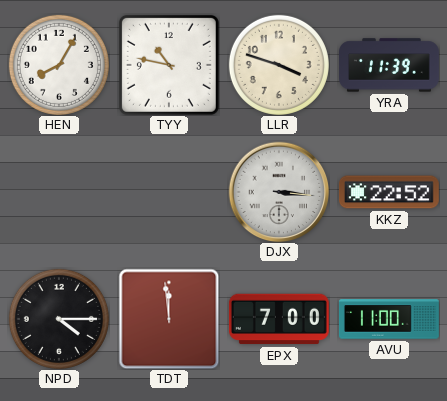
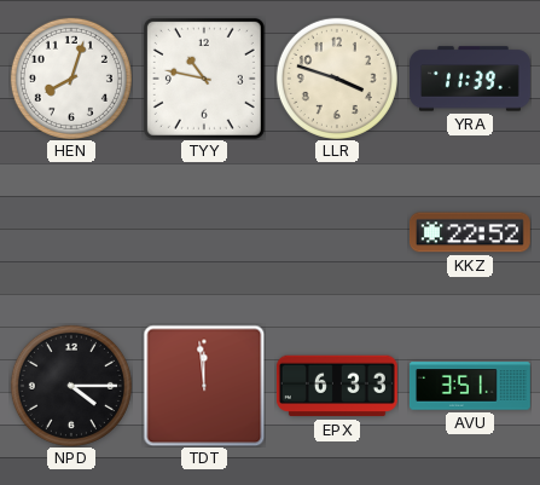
HEN: 8:05 -> 8:03
DJX: 3:16 -> none
EPX: 7:00 -> 6:33
AVU: 11:00 -> 3:51
